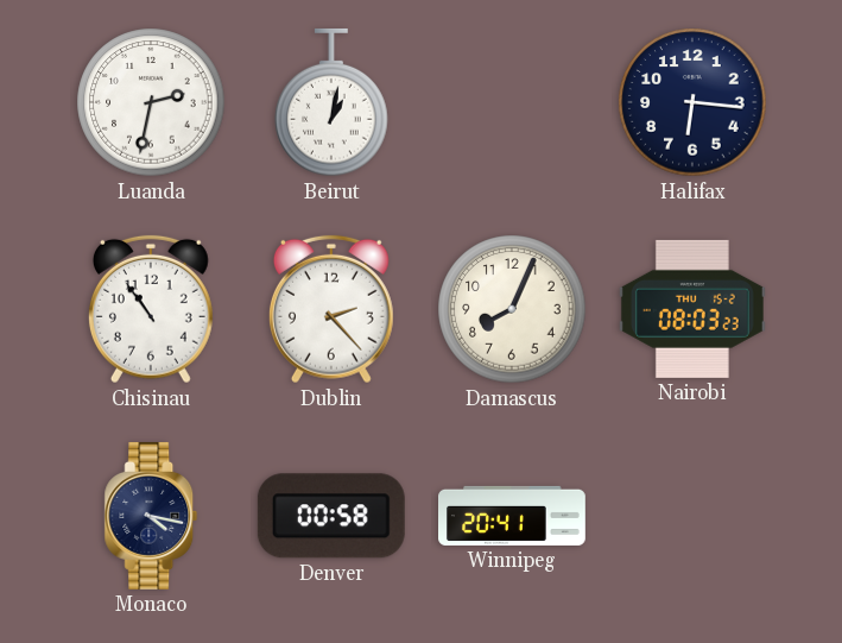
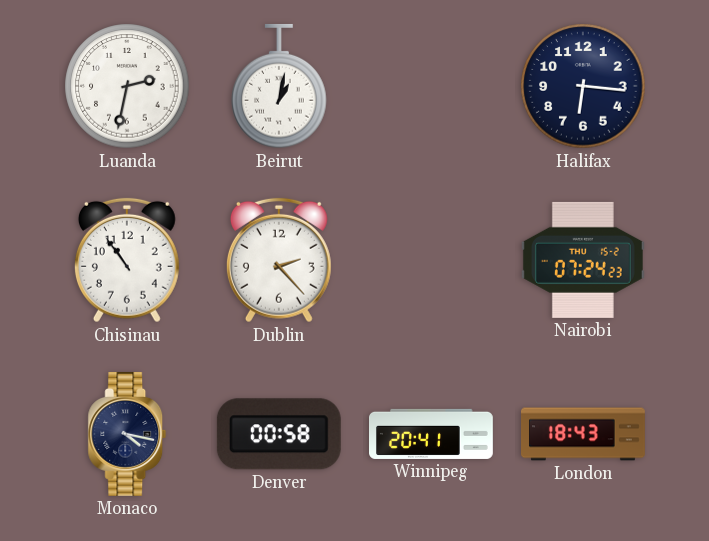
Damascus: 8:04 -> none
Nairobi: 08:03 -> 07:24
London: none -> 18:43
